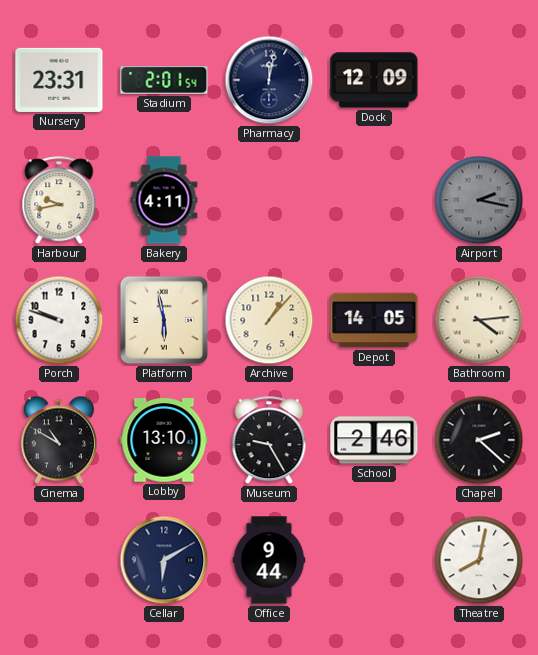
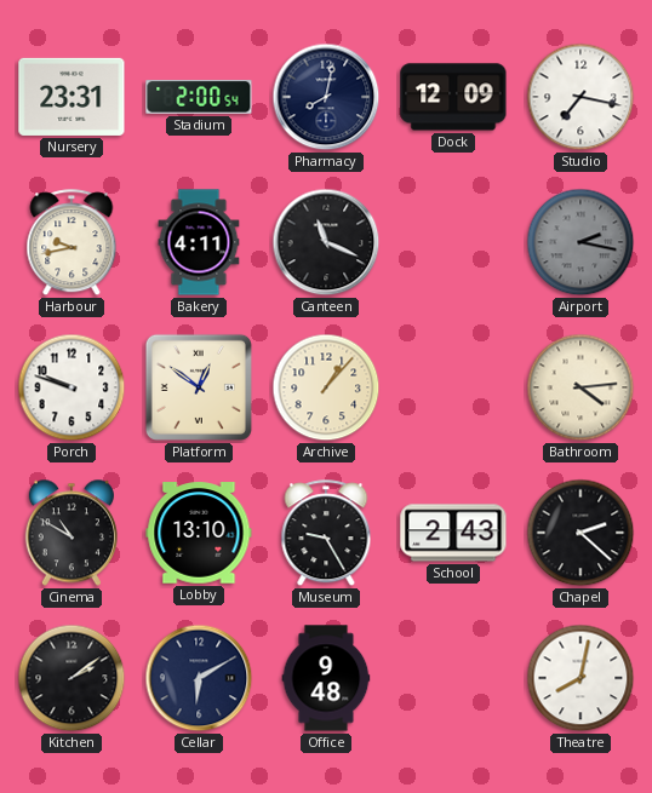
Stadium: 2:01 -> 2:00
Pharmacy: 12:02 -> 8:02
Studio: none -> 7:17
Canteen: none -> 11:19
Platform: 5:58 -> 12:51
Depot: 14:05 -> none
School: 2:46 -> 2:43
Kitchen: none -> 2:09
Office: 9:44 -> 9:48
